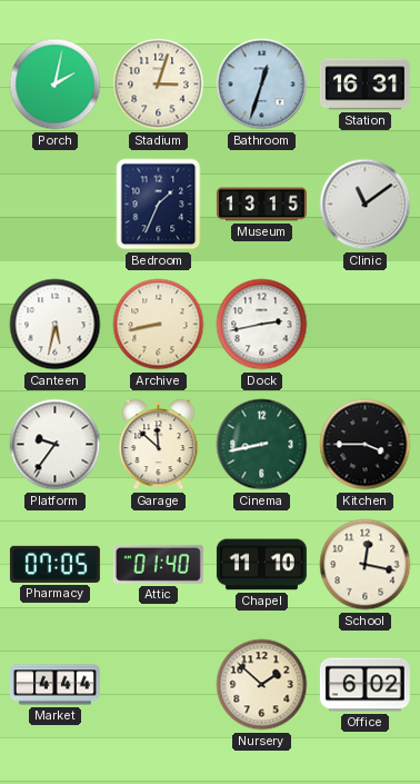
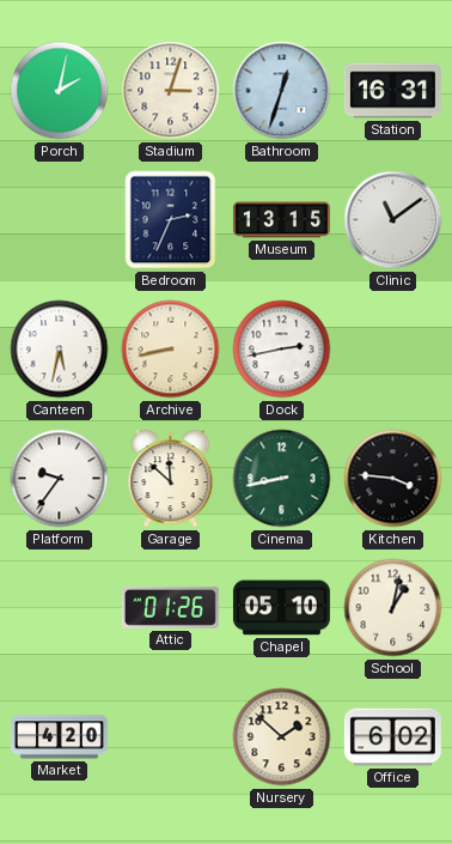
Bedroom: 1:34 -> 2:34
Kitchen: 3:45 -> 3:46
Pharmacy: 07:05 -> none
Attic: 01:40 -> 01:26
Chapel: 11:10 -> 05:10
School: 12:17 -> 1:02
Market: 4:44 -> 4:20
